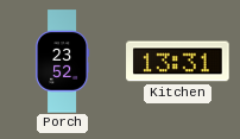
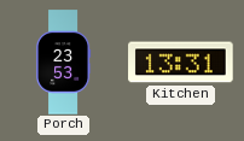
Porch: 23:52 -> 23:53
